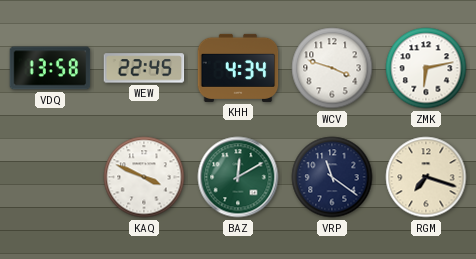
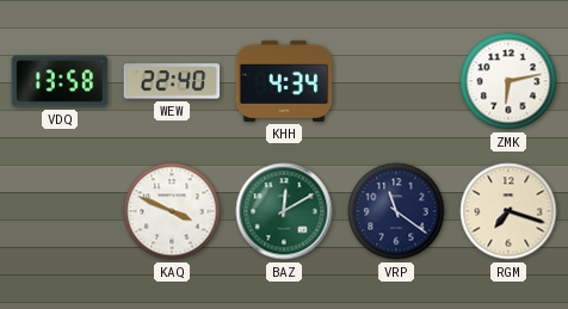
WEW: 22:45 -> 22:40
WCV: 3:48 -> none
